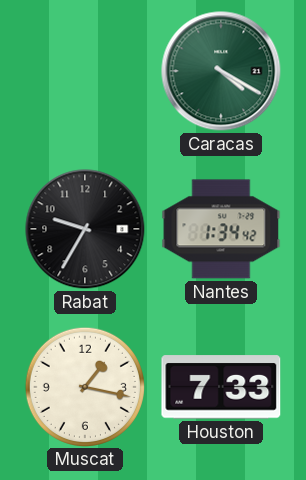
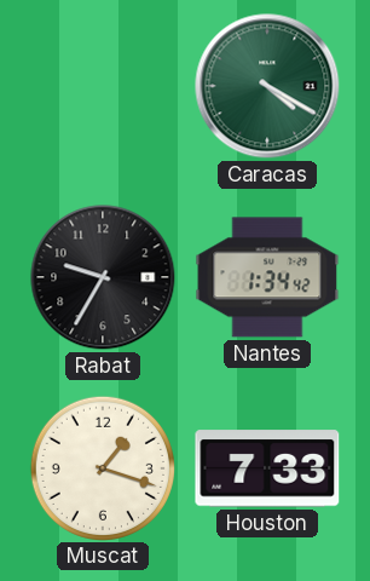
Muscat: 1:17 -> 1:18
